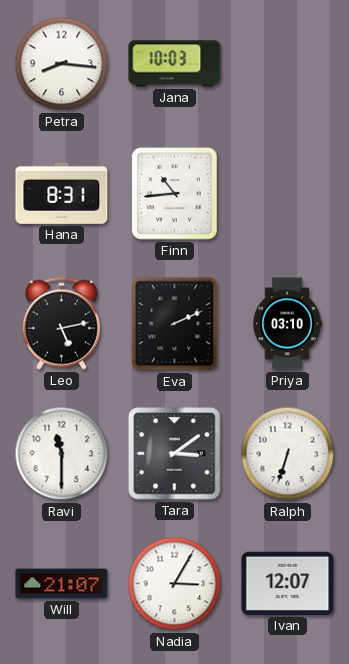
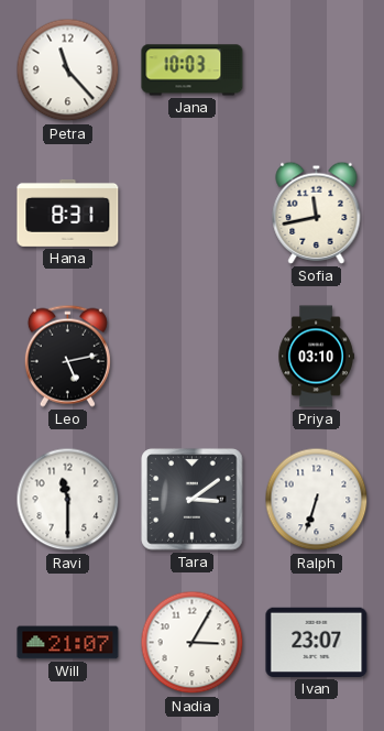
Petra: 8:16 -> 11:23
Finn: 10:44 -> none
Sofia: none -> 11:43
Eva: 2:11 -> none
Ivan: 12:07 -> 23:07
